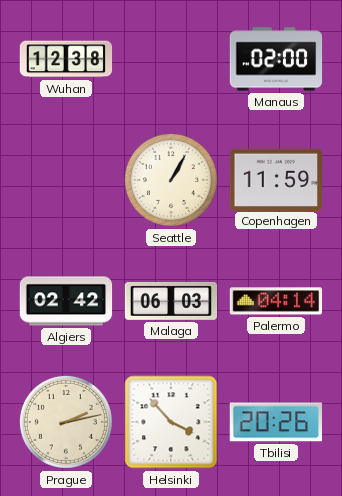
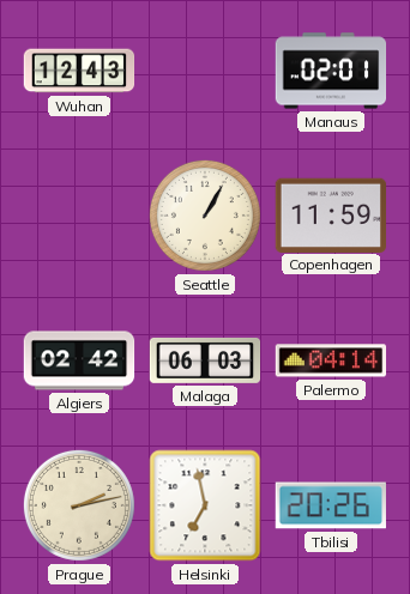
Wuhan: 12:38 -> 12:43
Manaus: 02:00 -> 02:01
Helsinki: 3:53 -> 6:58
